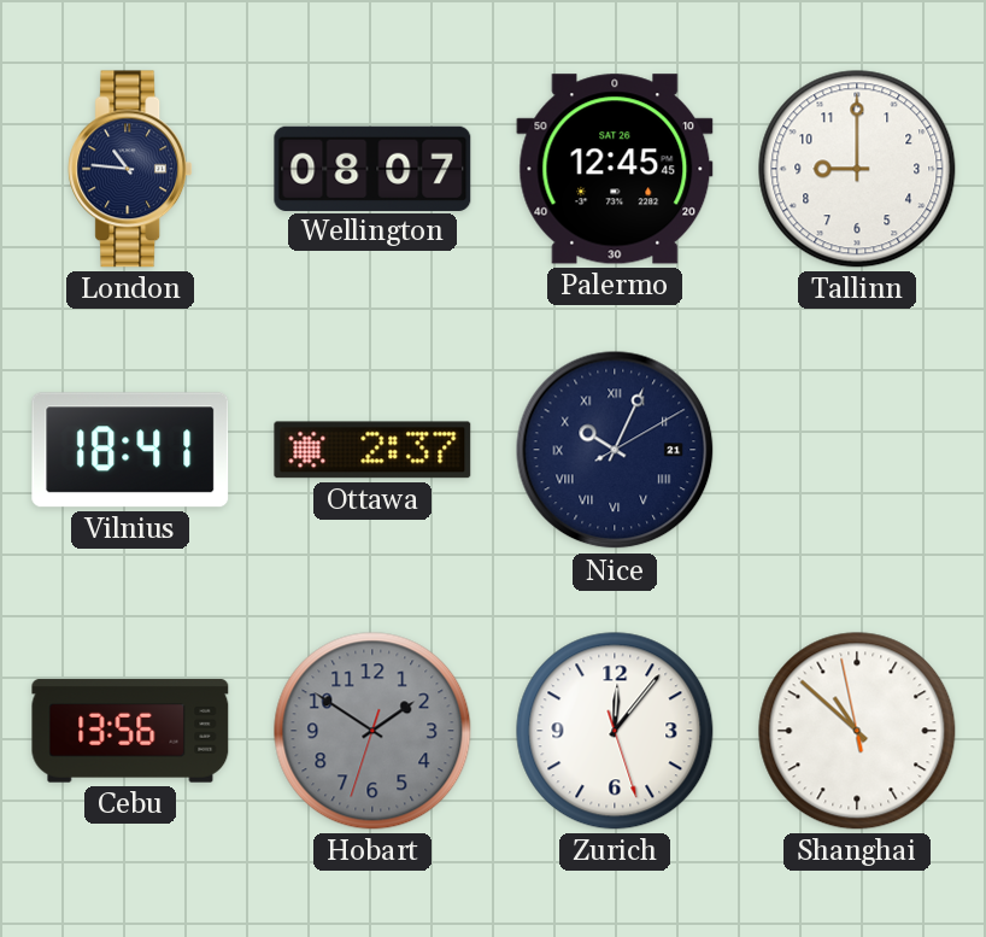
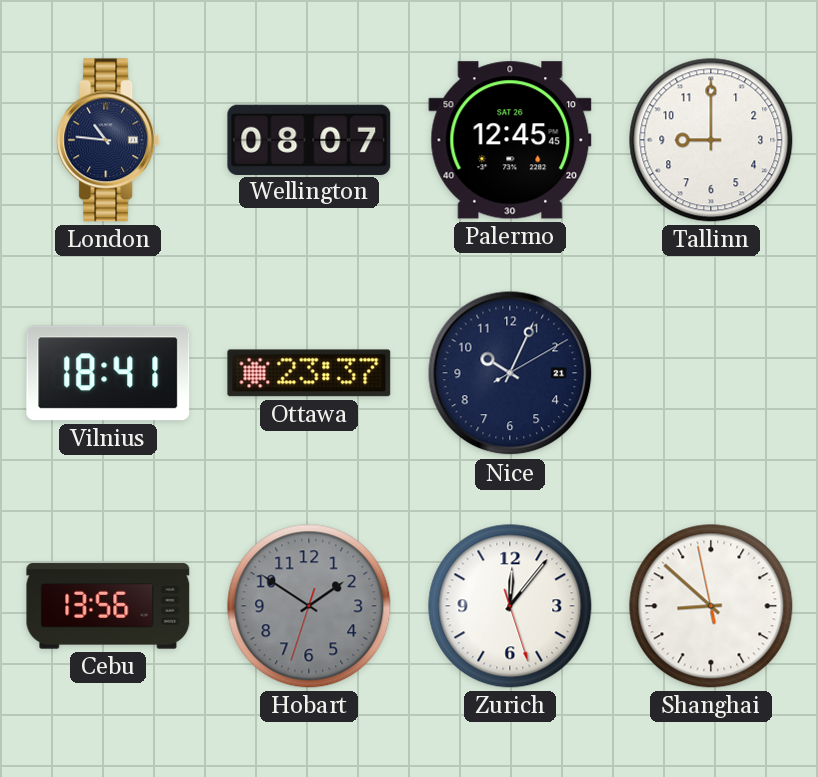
Ottawa: 2:37 -> 23:37
Nice numerals: Roman -> Arabic
Shanghai: 10:51 -> 8:51
